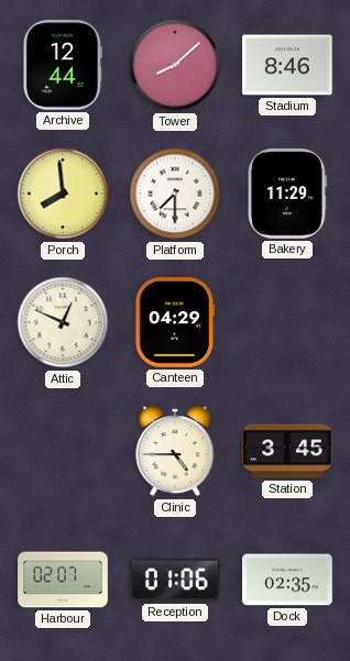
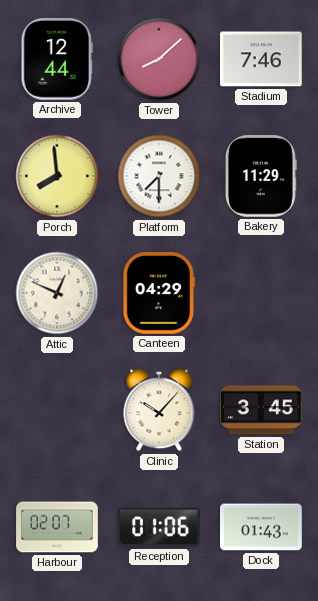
Stadium: 8:46 -> 7:46
Clinic: 4:45 -> 10:07
Dock: 02:35 -> 01:43
